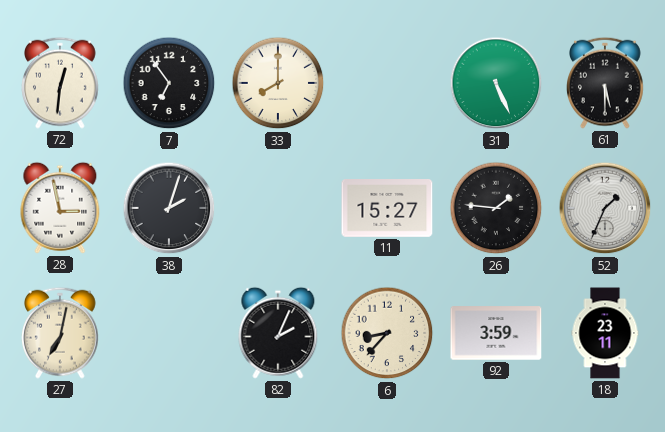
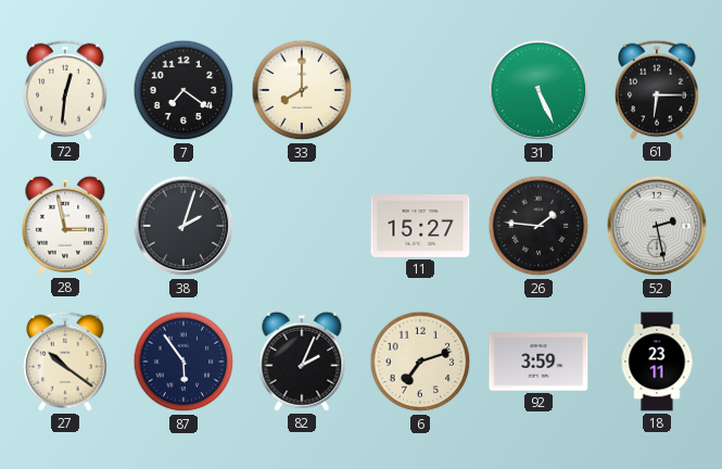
7: 6:54 -> 7:21
61: 5:30 -> 6:15
52: 1:34 -> 2:28
27: 7:02 -> 10:21
87: none -> 5:54
6: 8:37 -> 7:12
